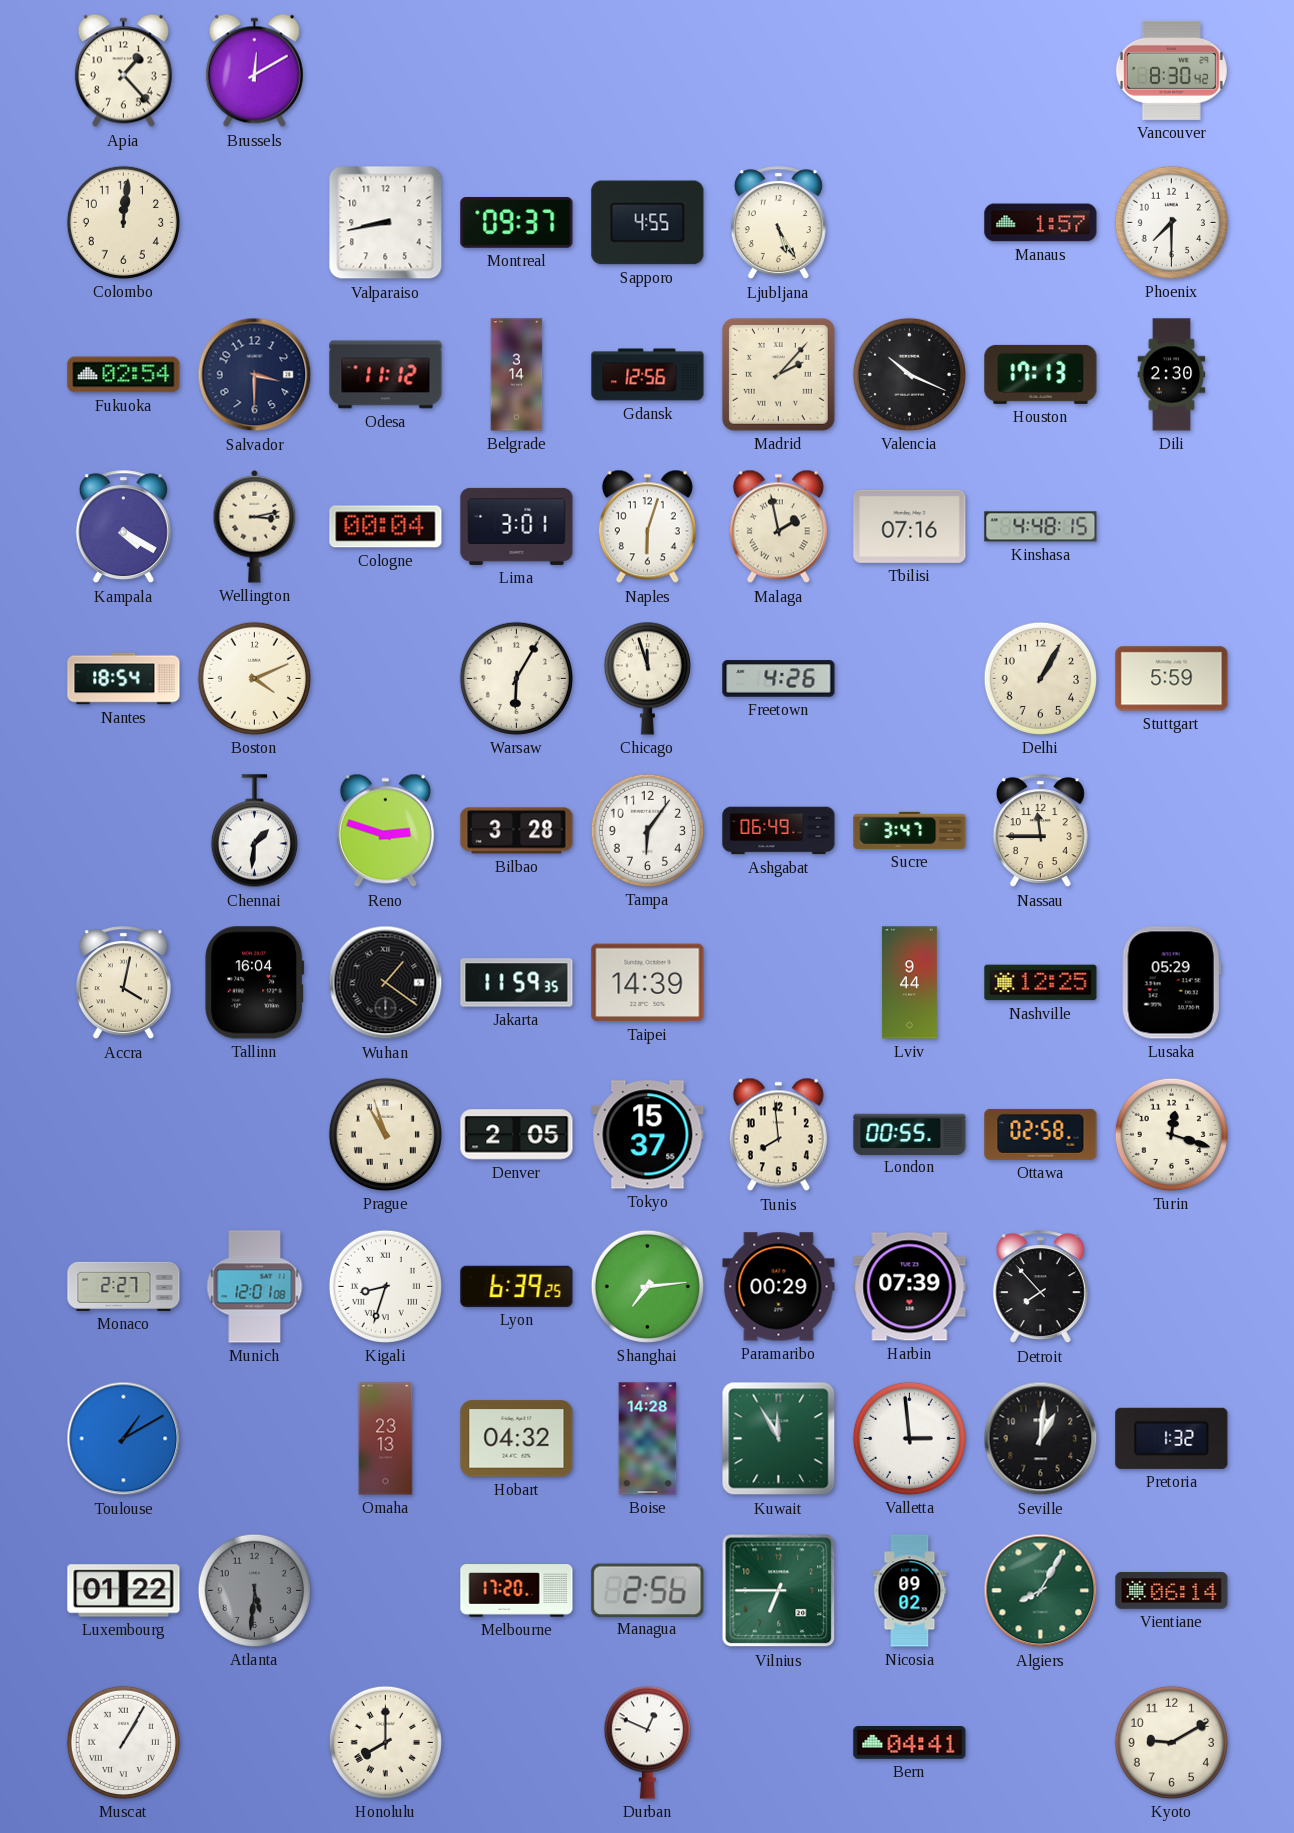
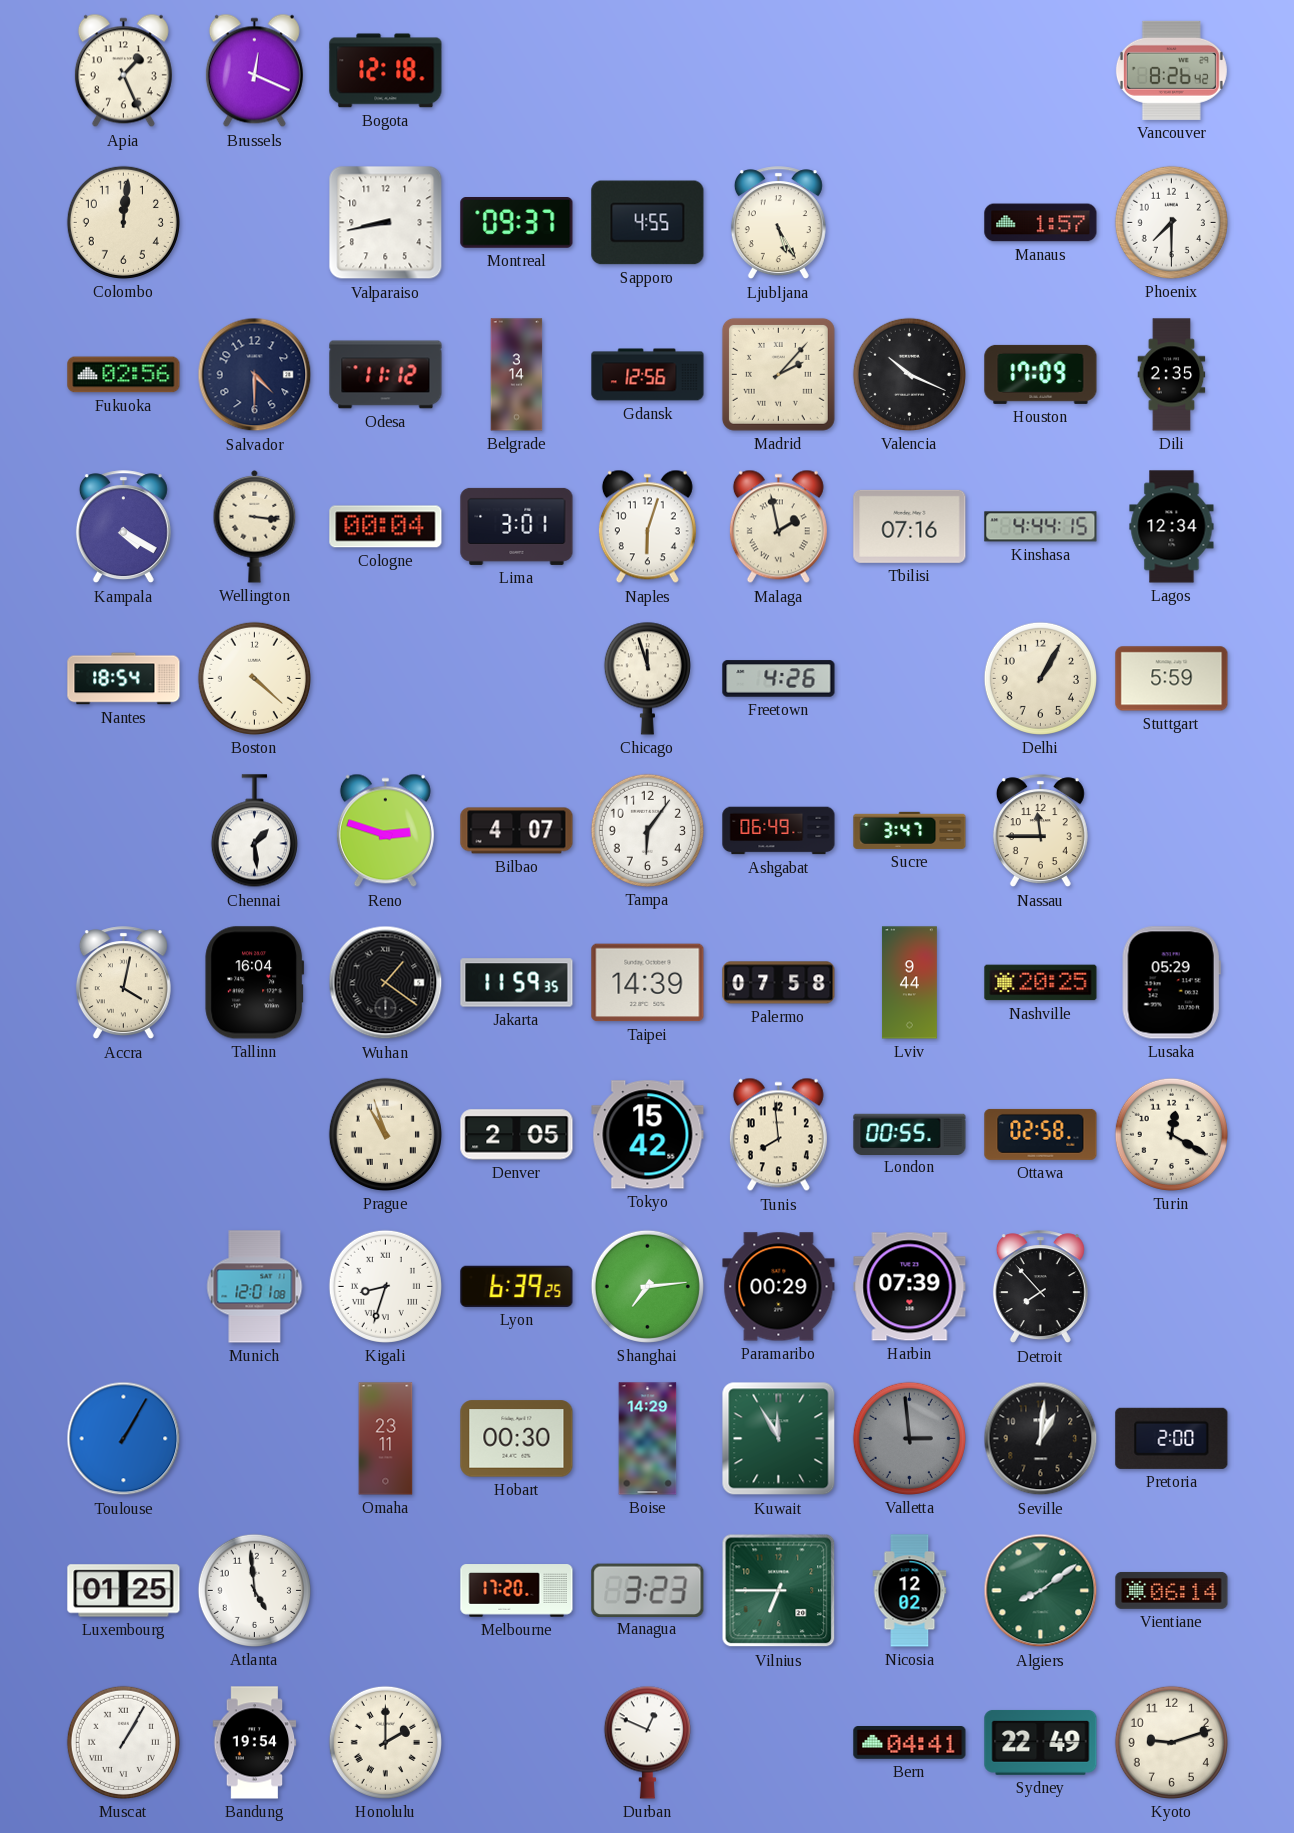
Apia: 1:23 -> 1:26
Brussels: 12:10 -> 12:19
Bogota: none -> 12:18
Vancouver: 8:30 -> 8:26
Fukuoka: 02:54 -> 02:56
Salvador: 3:30 -> 4:30
Houston: 17:13 -> 17:09
Dili: 2:30 -> 2:35
Wellington: 3:13 -> 3:16
Kinshasa: 4:48 -> 4:44
Lagos: none -> 12:34
Boston: 4:11 -> 4:22
Warsaw: 6:05 -> none
Chennai: 1:31 -> 1:29
Bilbao: 3:28 -> 4:07
Palermo: none -> 07:58
Nashville: 12:25 -> 20:25
Tokyo: 15:37 -> 15:42
Turin: 12:18 -> 12:20
Monaco: 2:27 -> none
Toulouse: 1:10 -> 1:05
Omaha: 23:13 -> 23:11
Hobart: 04:32 -> 00:30
Boise: 14:28 -> 14:29
Valletta dial: white -> grey
Pretoria: 1:32 -> 2:00
Luxembourg: 01:22 -> 01:25
Atlanta: 5:31 -> 4:59
Atlanta dial: grey -> white
Managua: 2:56 -> 3:23
Nicosia: 09:02 -> 12:02
Algiers: 8:05 -> 8:09
Bandung: none -> 19:54
Honolulu: 8:00 -> 2:00
Sydney: none -> 22:49
Kyoto: 9:10 -> 9:12
